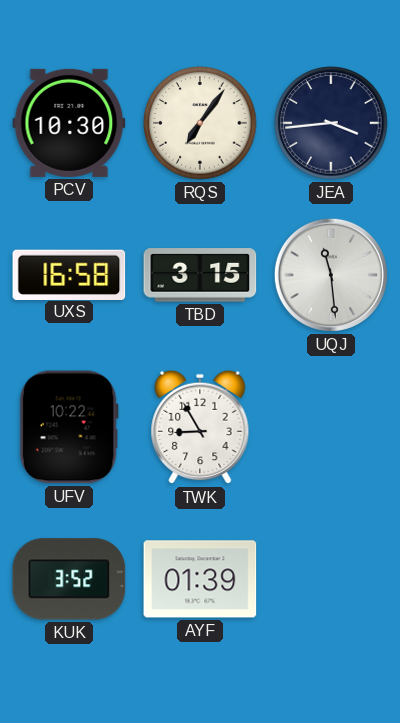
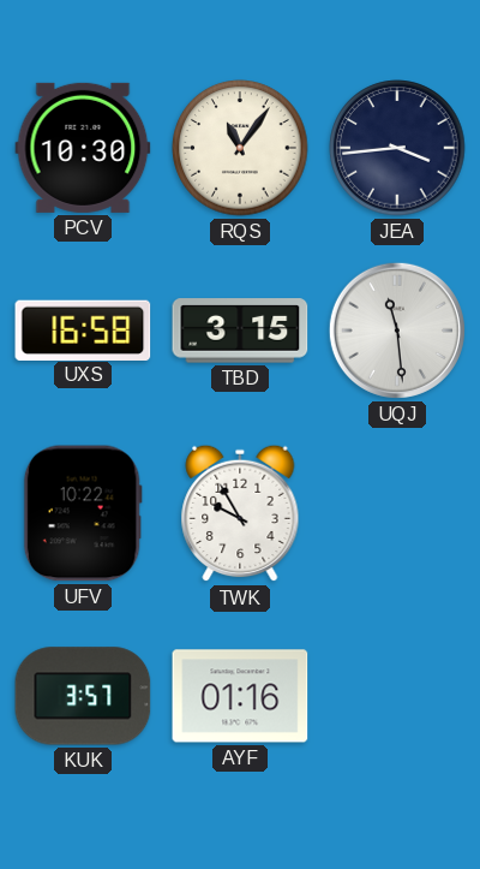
RQS: 7:06 -> 11:06
TWK: 8:55 -> 9:55
KUK: 3:52 -> 3:57
AYF: 01:39 -> 01:16
